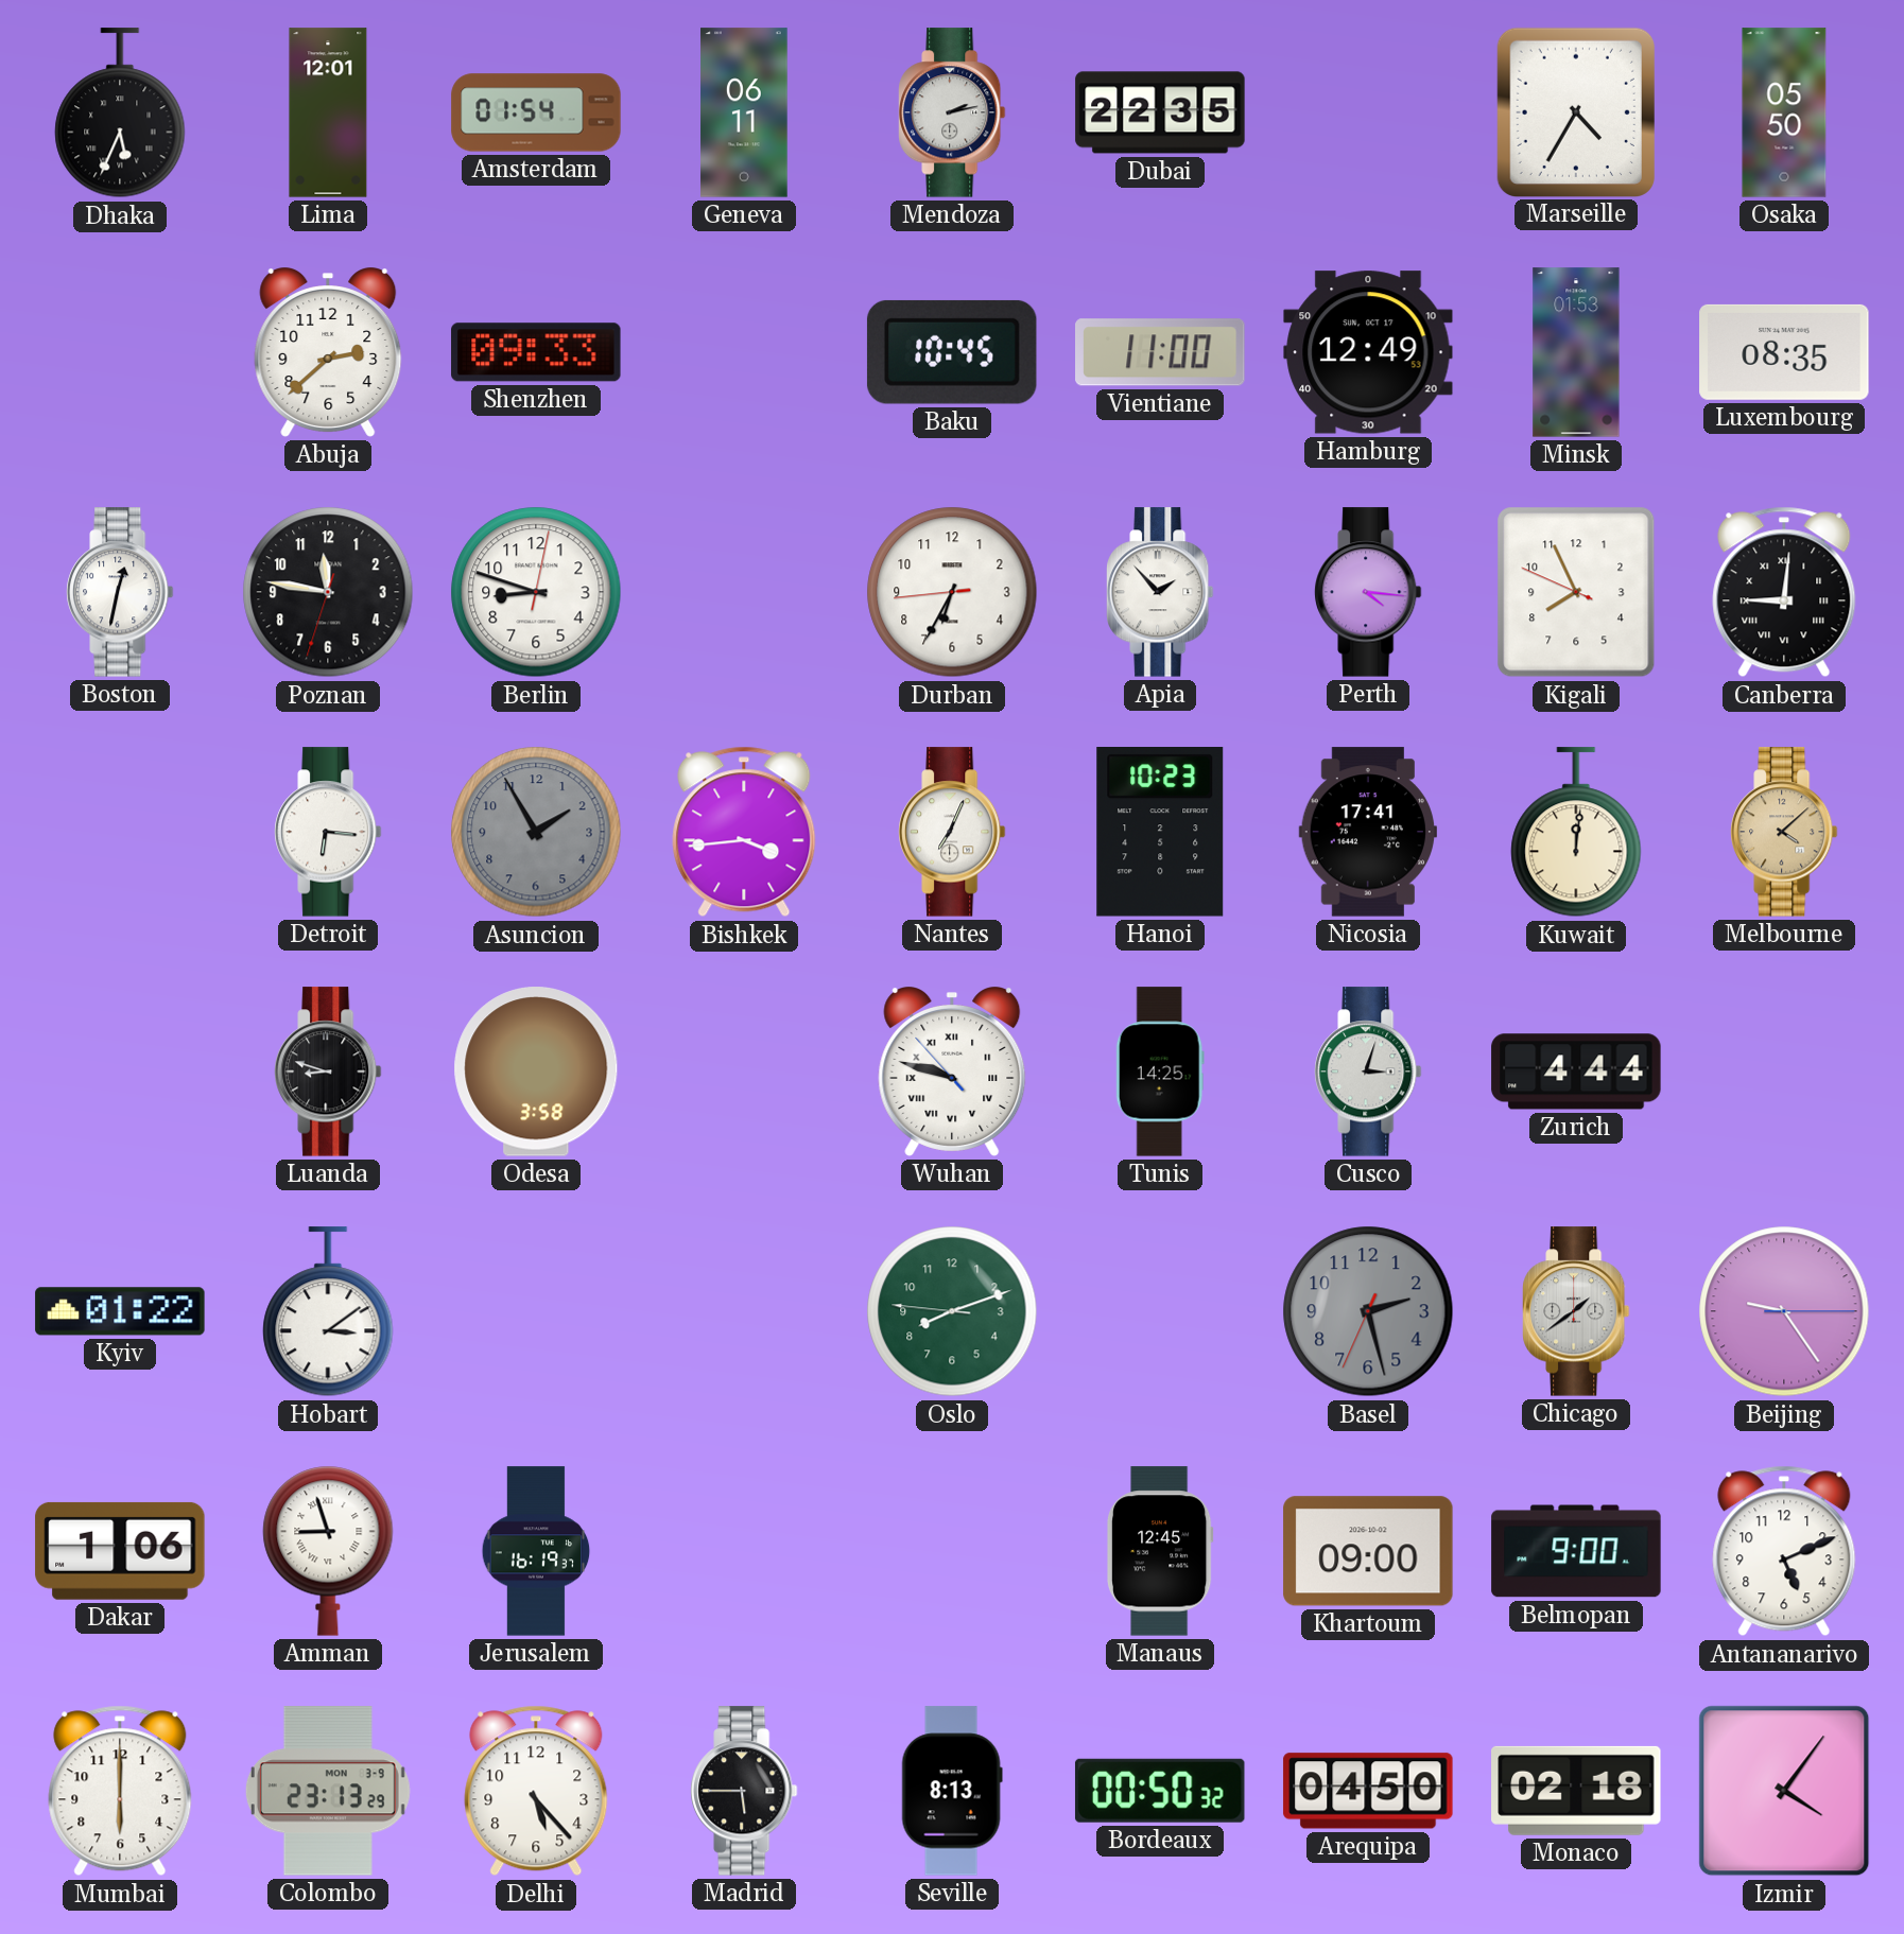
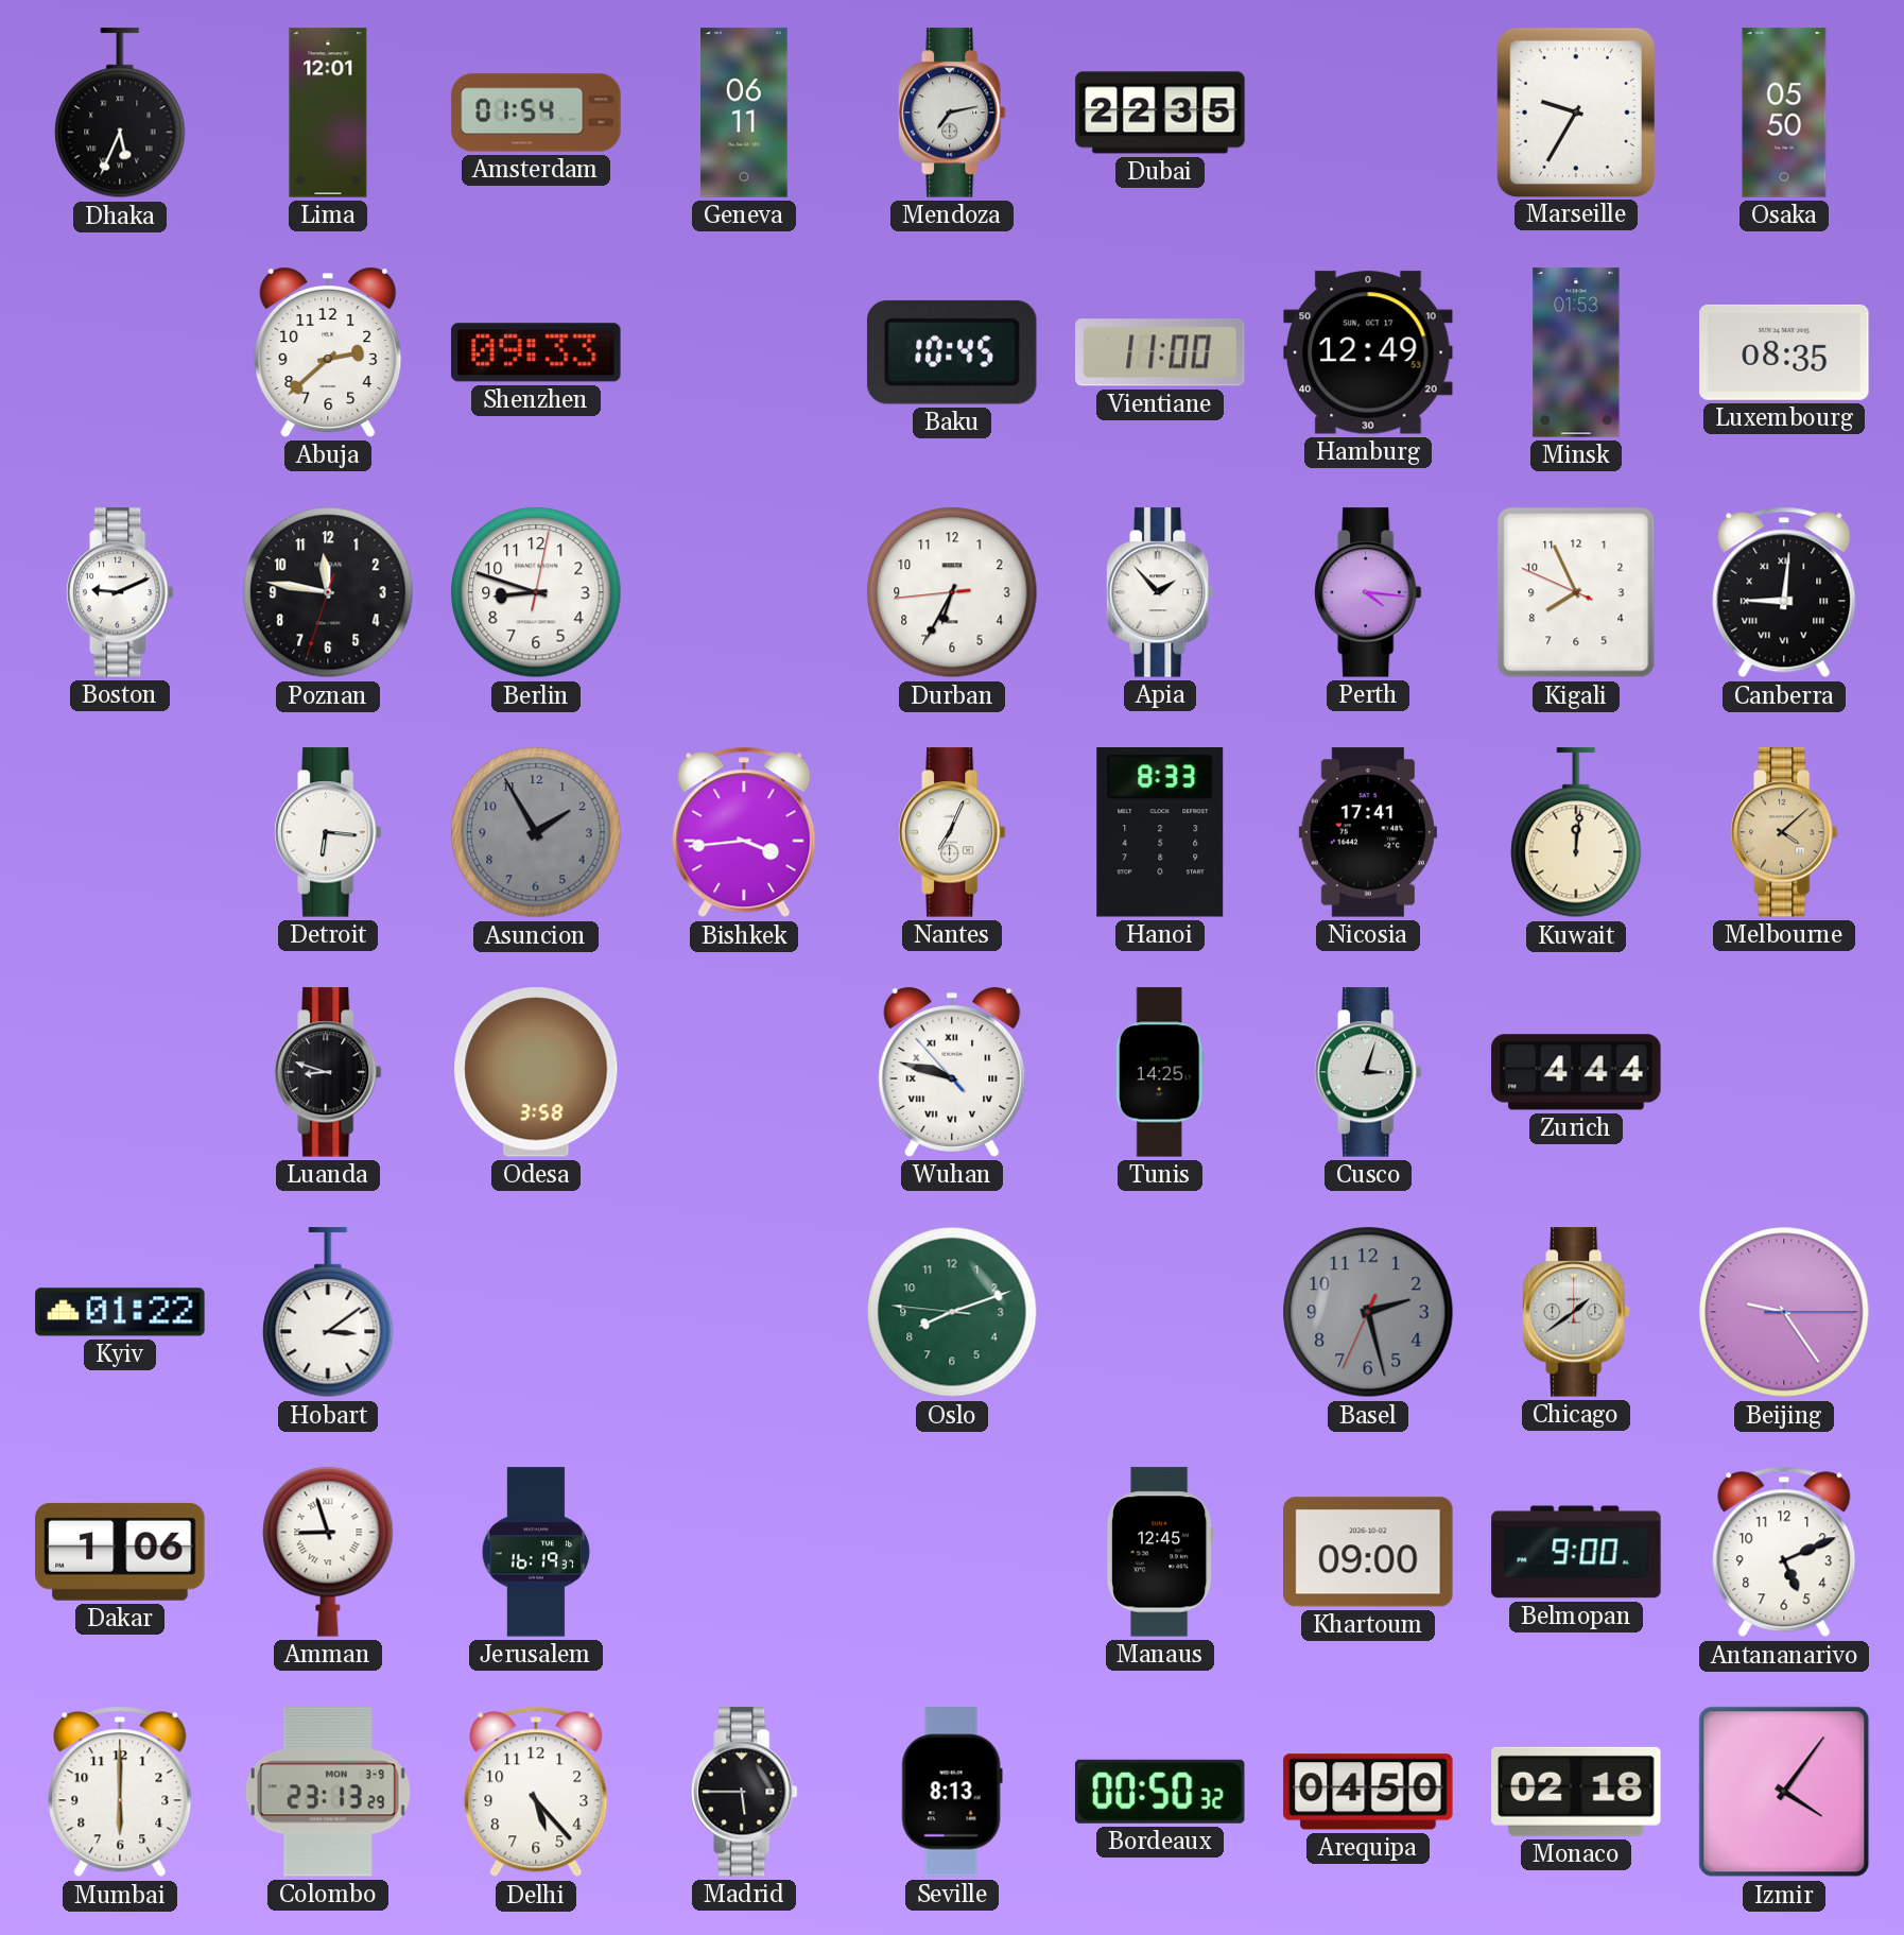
Mendoza: 2:13 -> 7:13
Marseille: 4:35 -> 9:35
Boston: 12:32 -> 9:11
Hanoi: 10:23 -> 8:33
